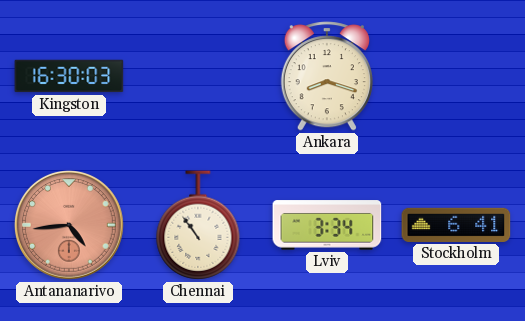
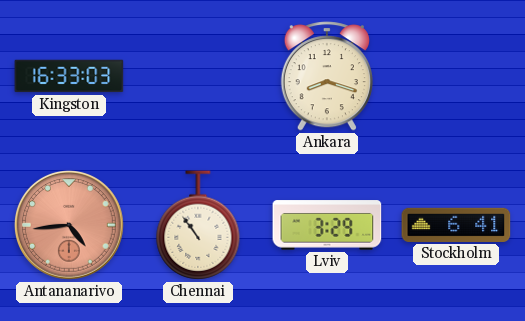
Kingston: 16:30 -> 16:33
Lviv: 3:34 -> 3:29
